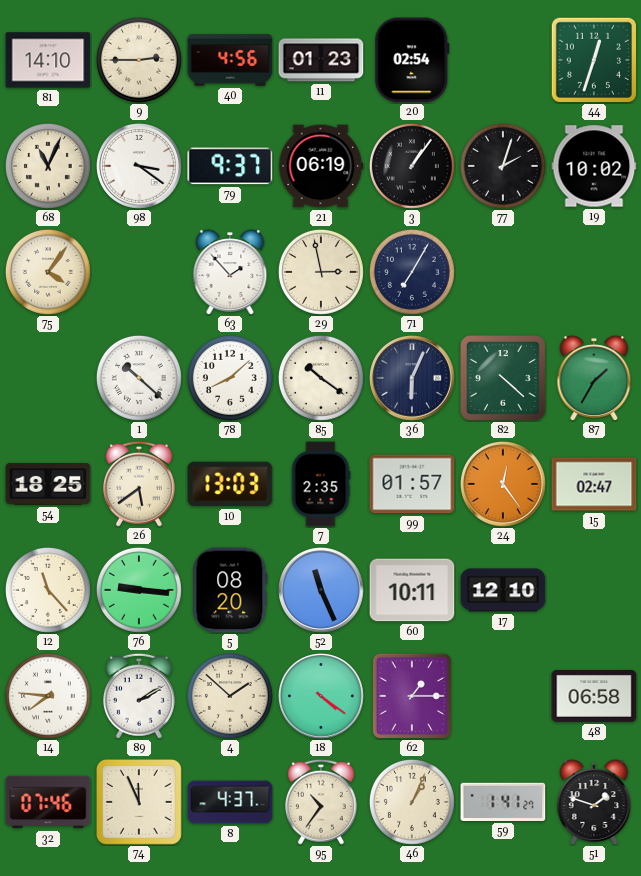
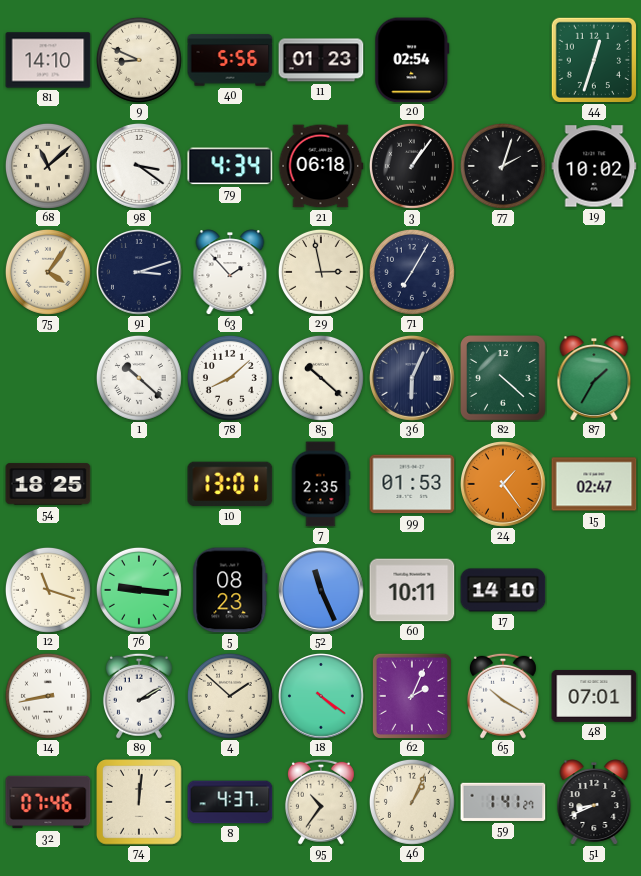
9: 2:45 -> 8:49
40: 4:56 -> 5:56
68: 11:04 -> 11:08
79: 9:37 -> 4:34
21: 06:19 -> 06:18
91: none -> 3:12
85: 10:21 -> 10:22
26: 5:39 -> none
10: 13:03 -> 13:01
99: 01:57 -> 01:53
24: 12:24 -> 1:24
12: 11:23 -> 11:18
5: 08:20 -> 08:23
17: 12:10 -> 14:10
14: 7:46 -> 8:43
62: 1:15 -> 2:04
65: none -> 10:20
48: 06:58 -> 07:01
74: 11:56 -> 12:01
51: 1:48 -> 8:41
